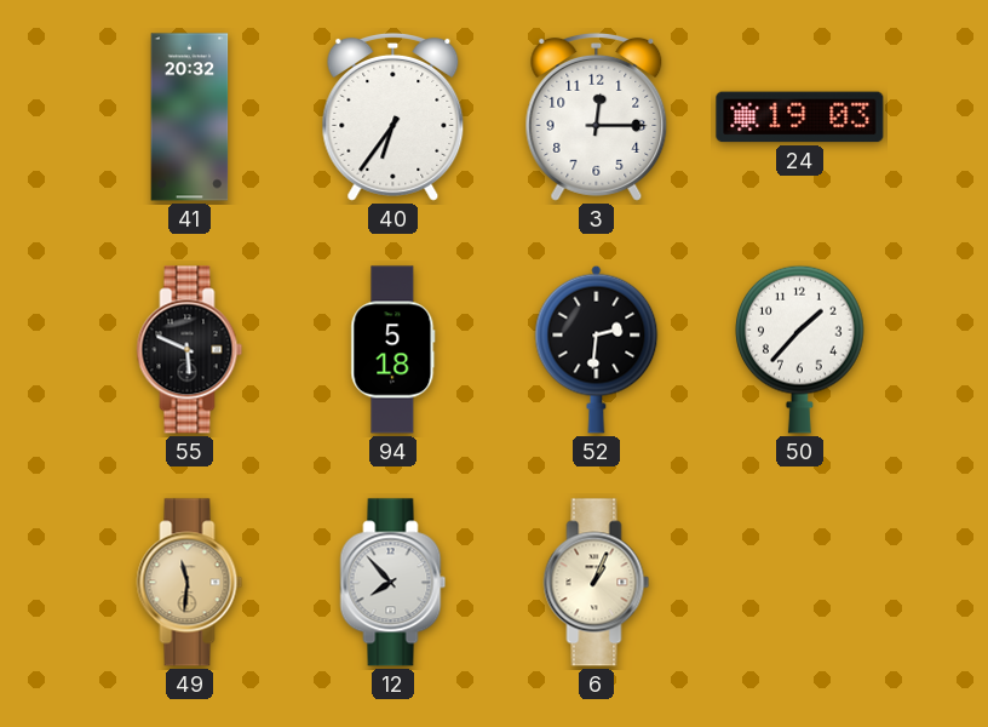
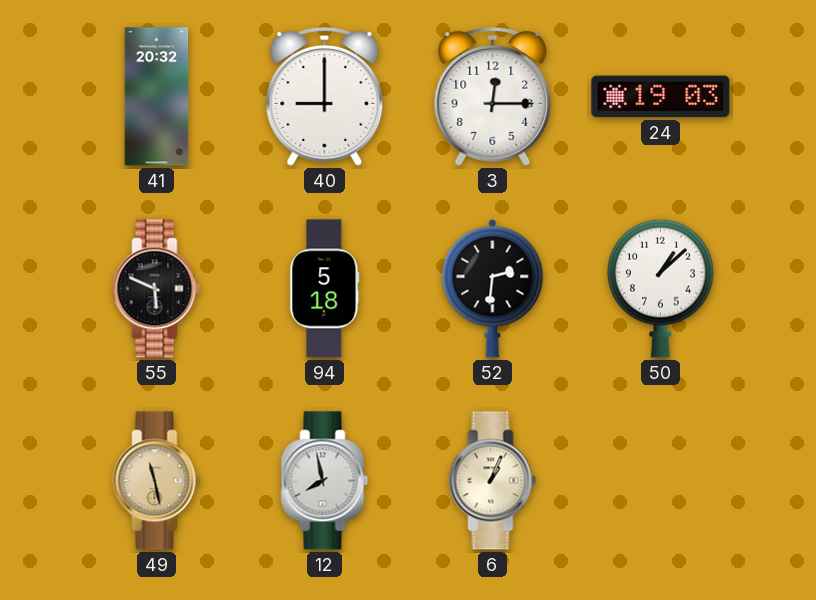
40: 6:36 -> 9:00
50: 1:37 -> 1:08
49: 11:31 -> 11:28
12: 7:53 -> 7:58
